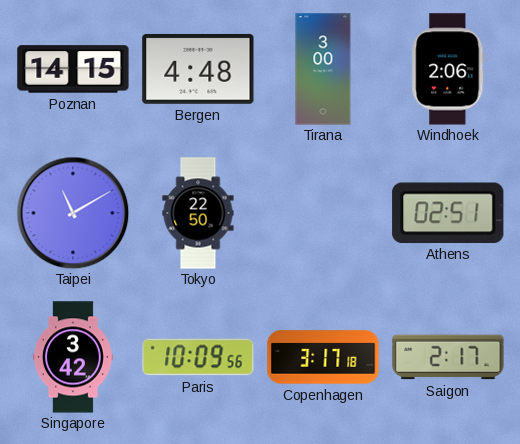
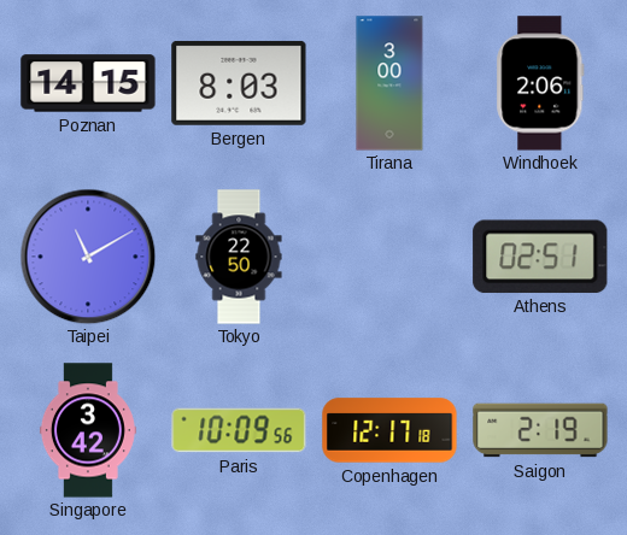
Bergen: 4:48 -> 8:03
Copenhagen: 3:17 -> 12:17
Saigon: 2:17 -> 2:19
